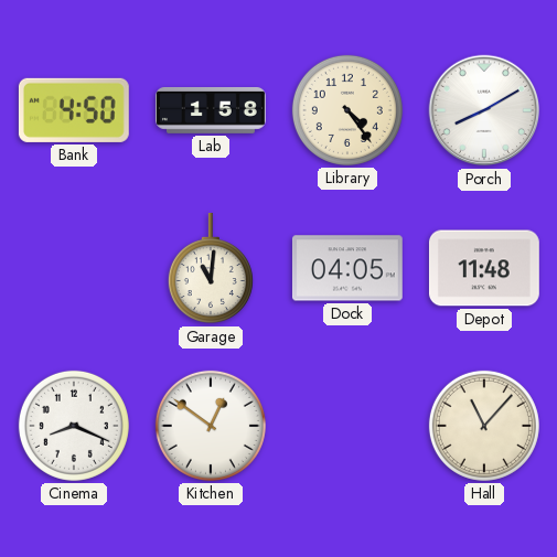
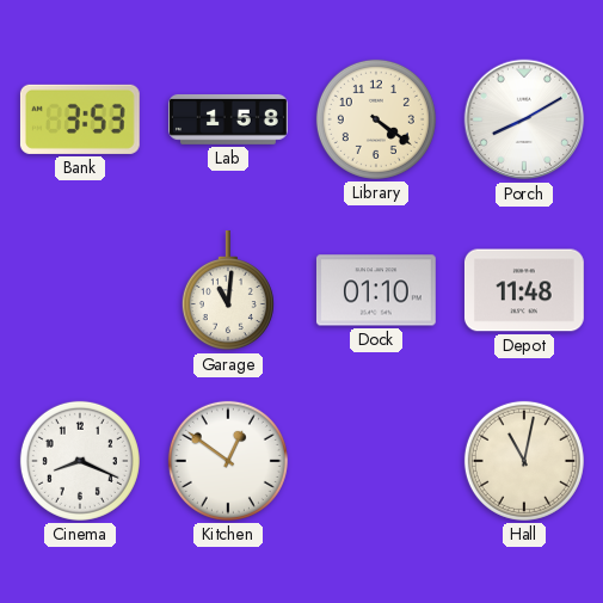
Bank: 4:50 -> 3:53
Library: 4:24 -> 4:21
Dock: 04:05 -> 01:10
Hall: 11:07 -> 11:02
